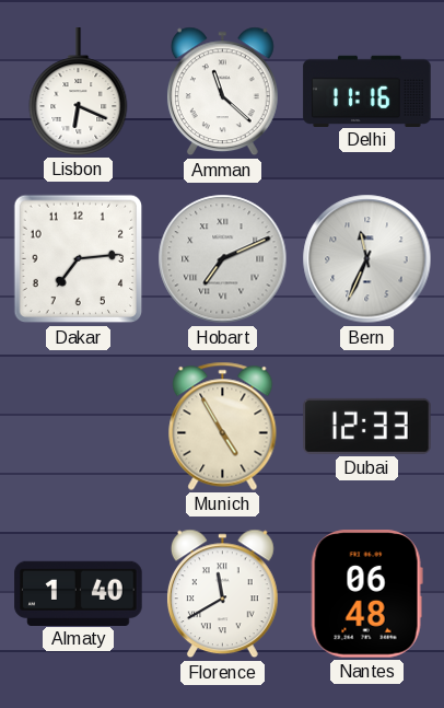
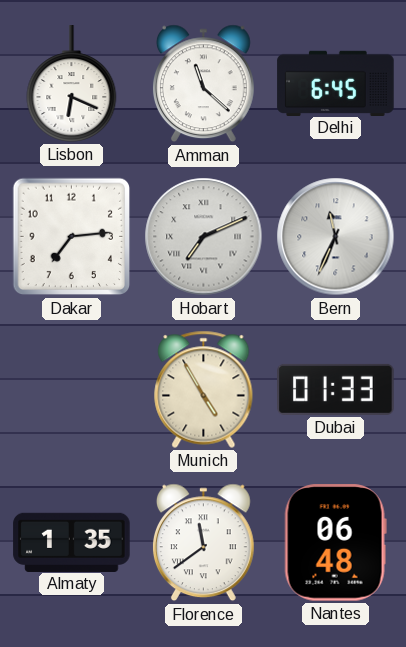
Delhi: 11:16 -> 6:45
Dubai: 12:33 -> 01:33
Almaty: 1:40 -> 1:35
Florence: 11:40 -> 11:39
